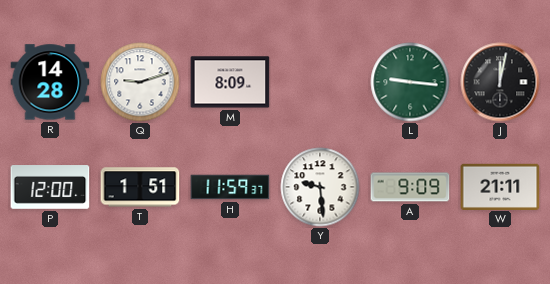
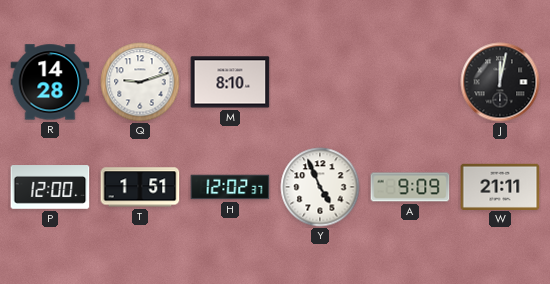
M: 8:09 -> 8:10
L: 9:16 -> none
H: 11:59 -> 12:02
Y: 9:29 -> 4:56
